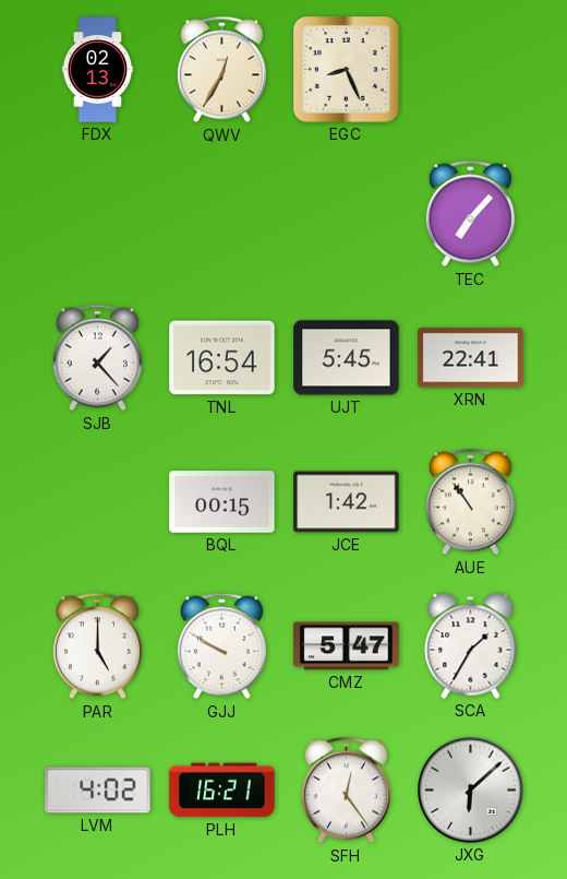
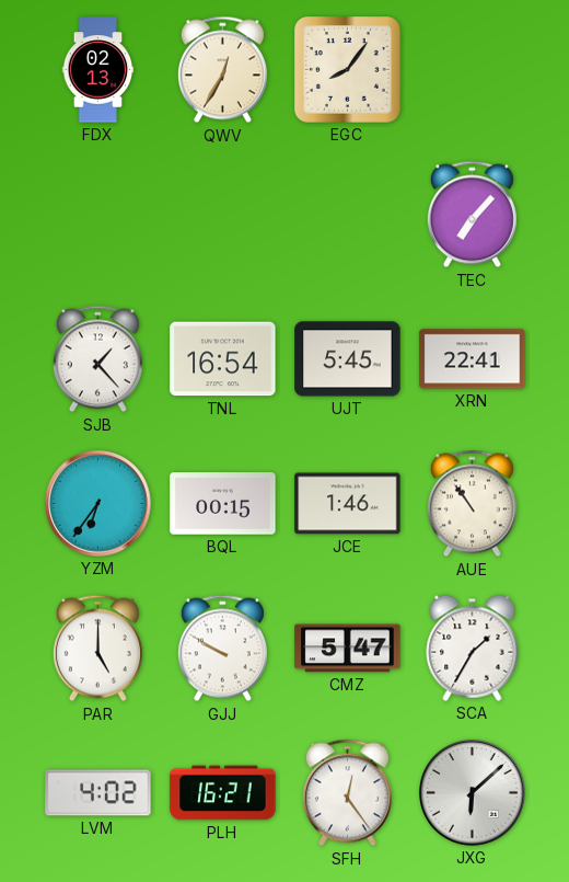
EGC: 8:26 -> 8:06
YZM: none -> 6:36
JCE: 1:42 -> 1:46
